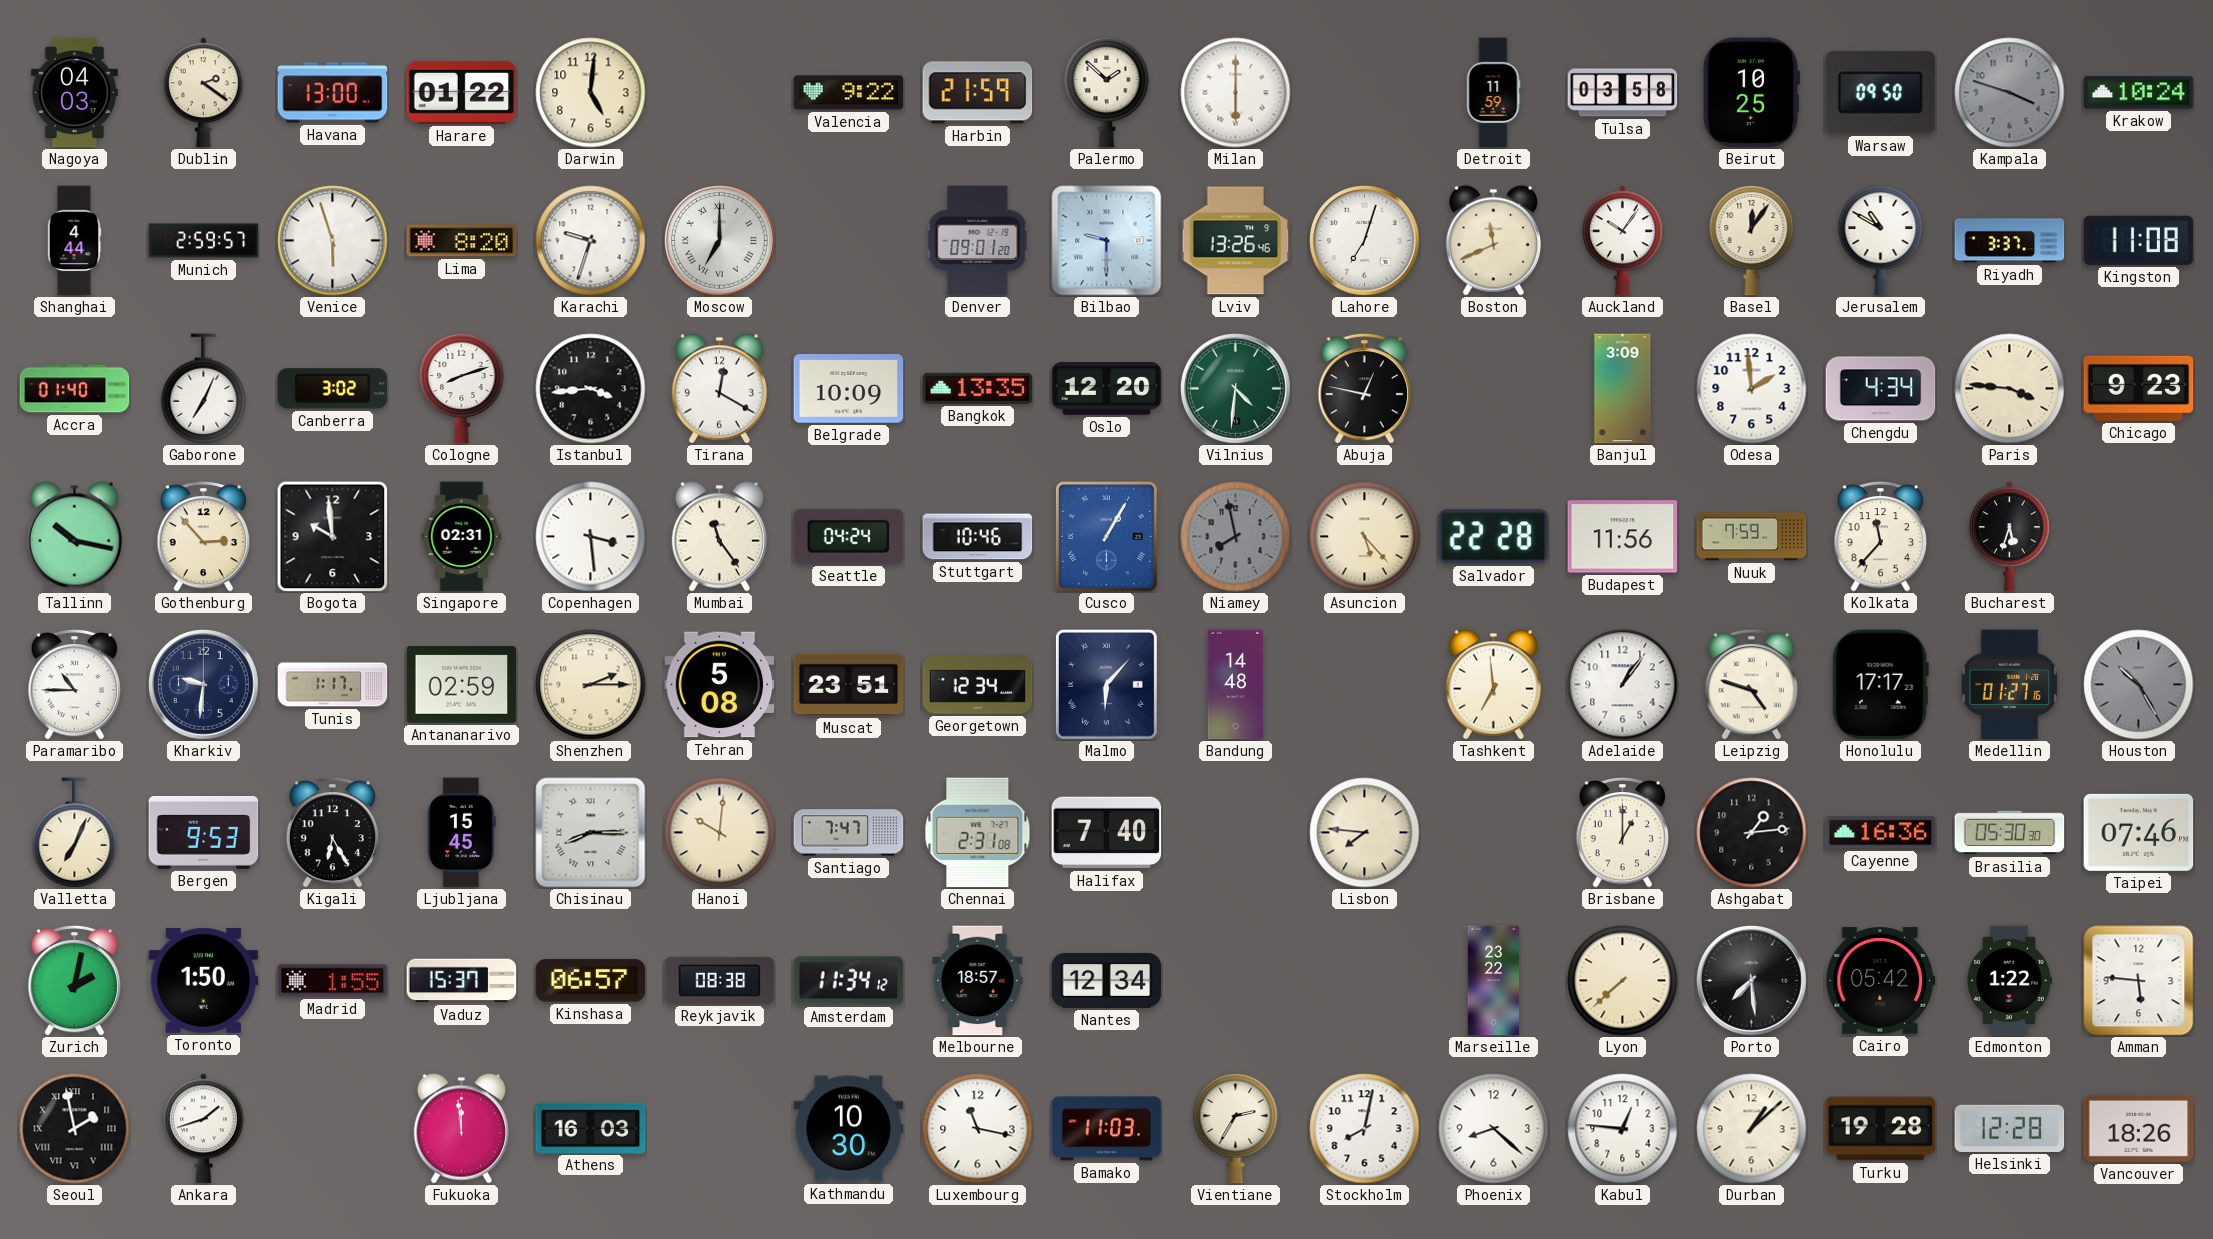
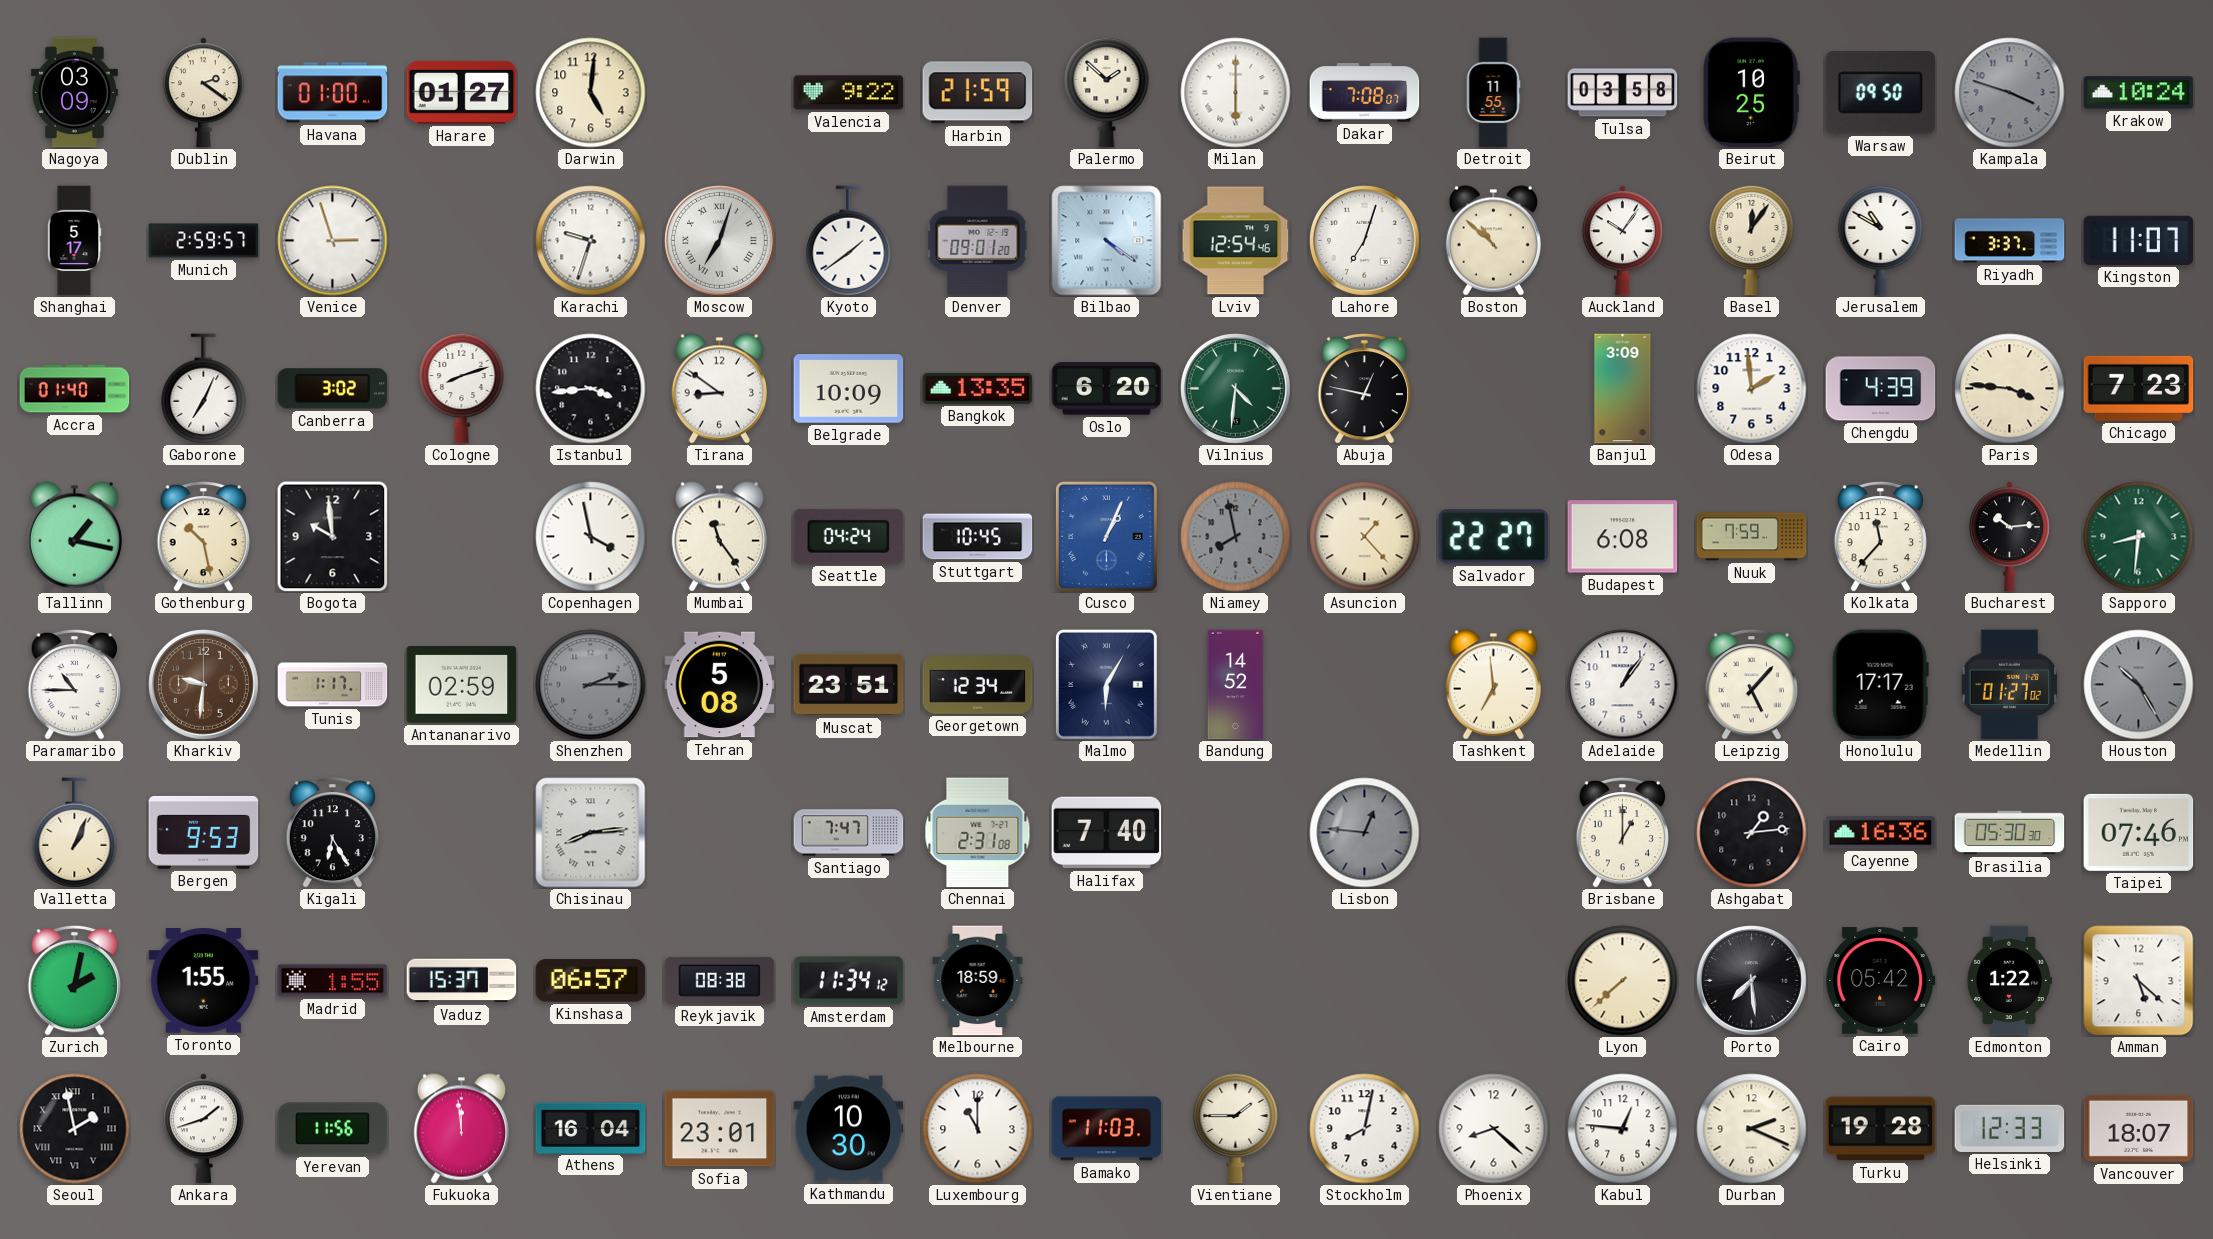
Nagoya: 04:03 -> 03:09
Havana: 13:00 -> 01:00
Harare: 01:22 -> 01:27
Dakar: none -> 7:08
Detroit: 11:59 -> 11:55
Shanghai: 4:44 -> 5:17
Venice: 5:57 -> 2:57
Lima: 8:20 -> none
Moscow: 7:00 -> 7:03
Kyoto: none -> 1:39
Bilbao: 9:30 -> 4:21
Lviv: 13:26 -> 12:54
Boston: 11:41 -> 10:52
Kingston: 11:08 -> 11:07
Tirana: 12:20 -> 8:51
Oslo: 12:20 -> 6:20
Chengdu: 4:34 -> 4:39
Chicago: 9:23 -> 7:23
Tallinn: 10:17 -> 1:17
Gothenburg: 2:53 -> 10:28
Singapore: 02:31 -> none
Copenhagen: 3:29 -> 3:58
Stuttgart: 10:46 -> 10:45
Cusco: 1:05 -> 1:04
Asuncion: 5:23 -> 1:23
Salvador: 22:28 -> 22:27
Budapest: 11:56 -> 6:08
Bucharest: 5:33 -> 10:14
Sapporo: none -> 8:31
Kharkiv dial: navy -> brown
Shenzhen dial: cream -> grey
Malmo: 6:07 -> 6:05
Bandung: 14:48 -> 14:52
Leipzig: 4:48 -> 5:07
Medellin: 01:27:16 -> 01:27:02
Valletta: 7:04 -> 1:04
Ljubljana: 15:45 -> none
Chisinau: 8:15 -> 8:14
Hanoi: 10:01 -> none
Lisbon: 7:46 -> 12:46
Lisbon dial: cream -> grey
Toronto: 1:50 -> 1:55
Melbourne: 18:57 -> 18:59
Nantes: 12:34 -> none
Marseille: 23:22 -> none
Amman: 5:46 -> 5:22
Yerevan: none -> 11:56
Athens: 16:03 -> 16:04
Sofia: none -> 23:01
Luxembourg: 11:17 -> 11:00
Vientiane: 2:35 -> 1:45
Durban: 1:08 -> 2:19
Helsinki: 12:28 -> 12:33
Vancouver: 18:26 -> 18:07
